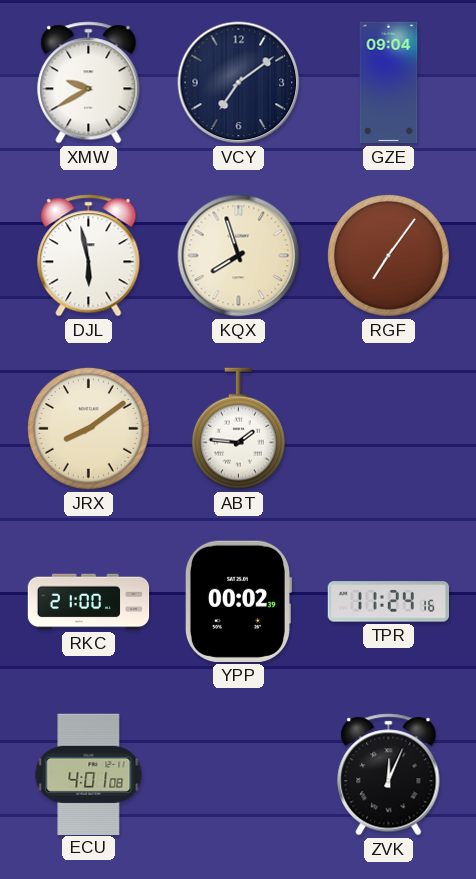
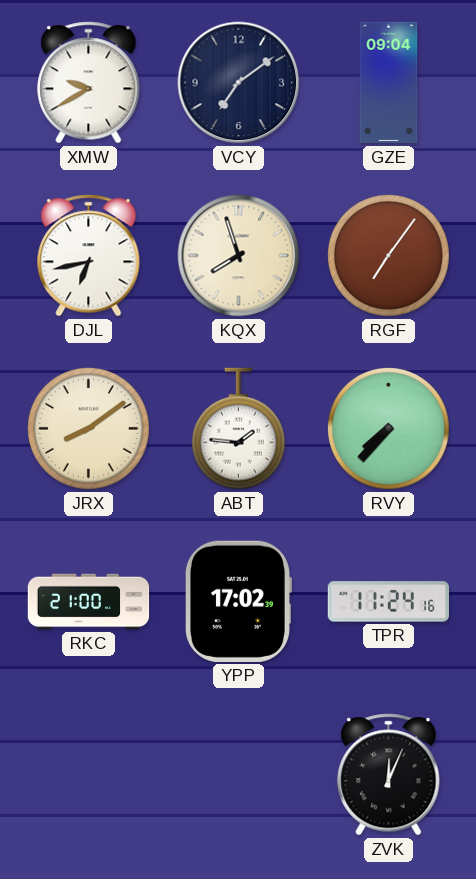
DJL: 5:58 -> 6:43
RVY: none -> 7:37
YPP: 00:02 -> 17:02
ECU: 4:01 -> none
